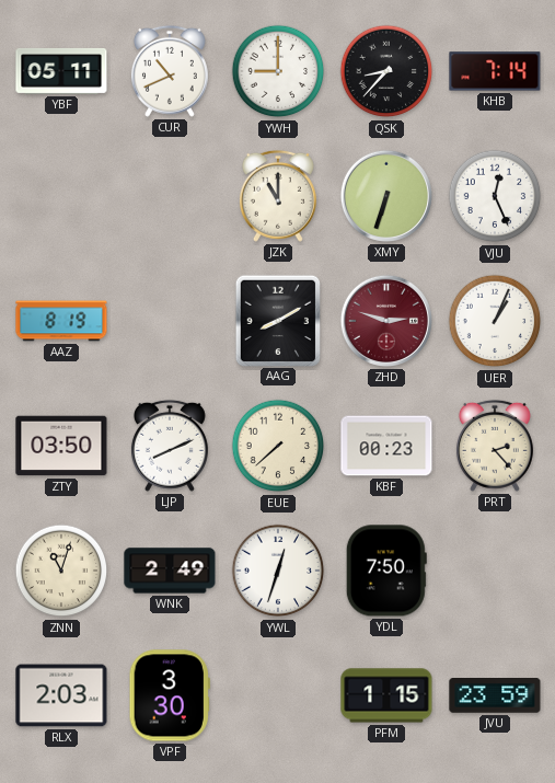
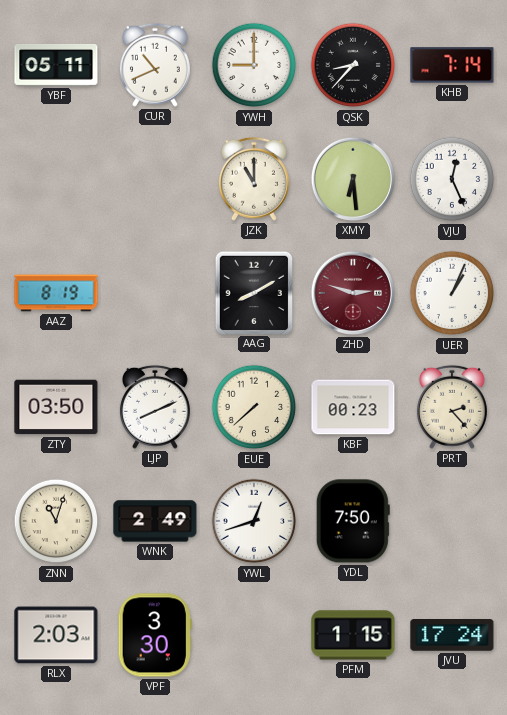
XMY: 6:33 -> 6:29
YWL: 12:33 -> 12:42
JVU: 23:59 -> 17:24
